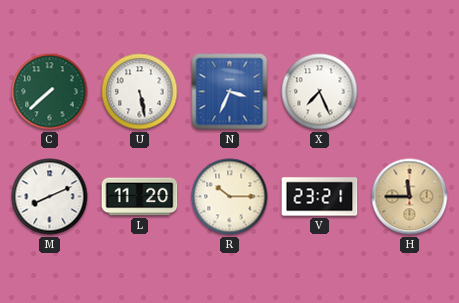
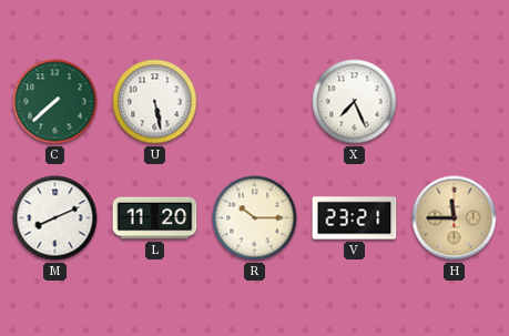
N: 3:34 -> none
